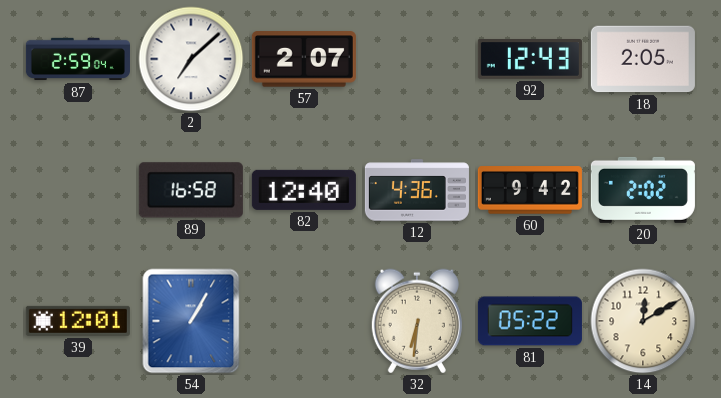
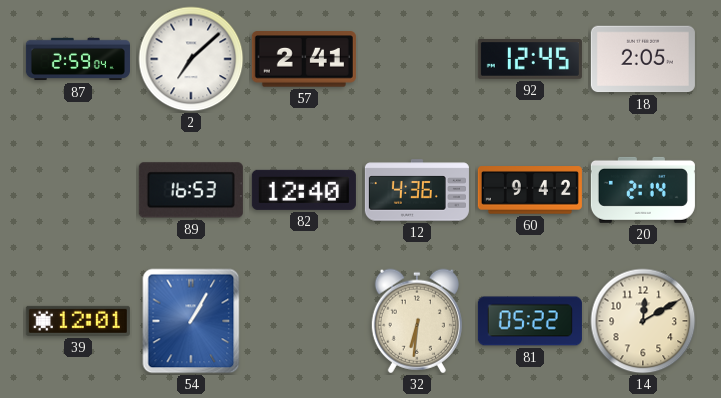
57: 2:07 -> 2:41
92: 12:43 -> 12:45
89: 16:58 -> 16:53
20: 2:02 -> 2:14
